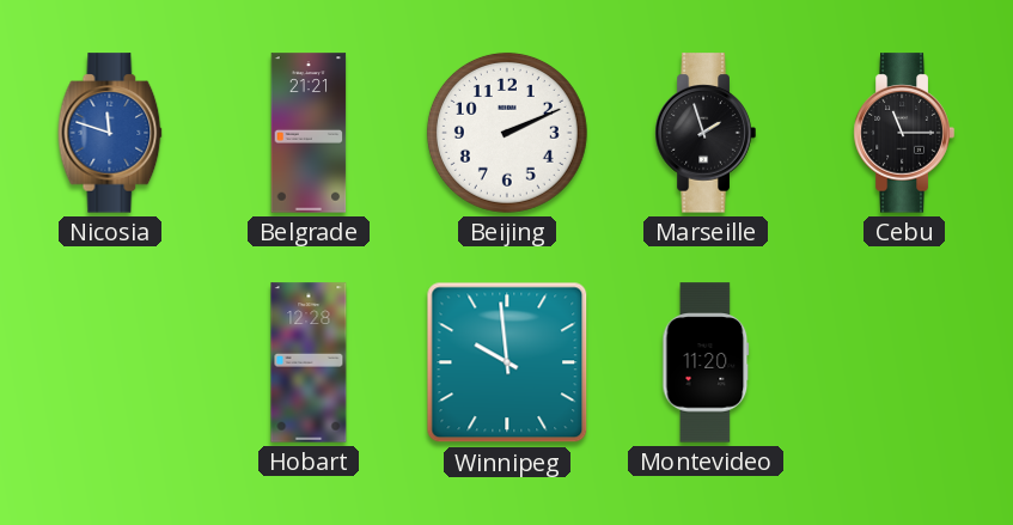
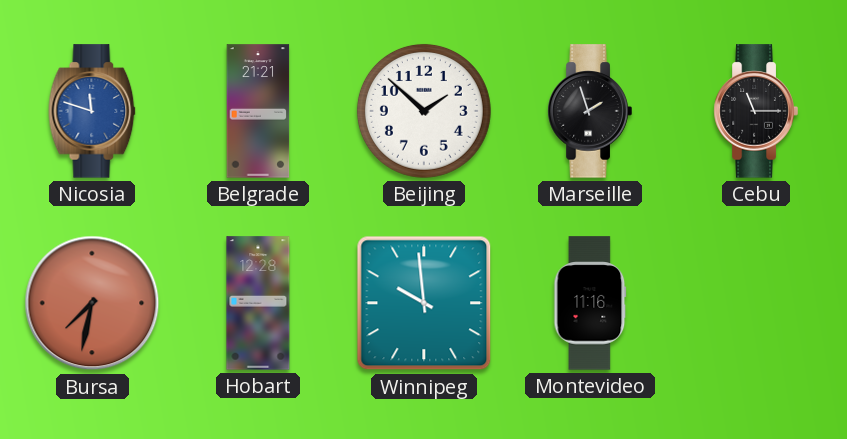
Beijing: 2:11 -> 1:52
Bursa: none -> 7:32
Montevideo: 11:20 -> 11:16
